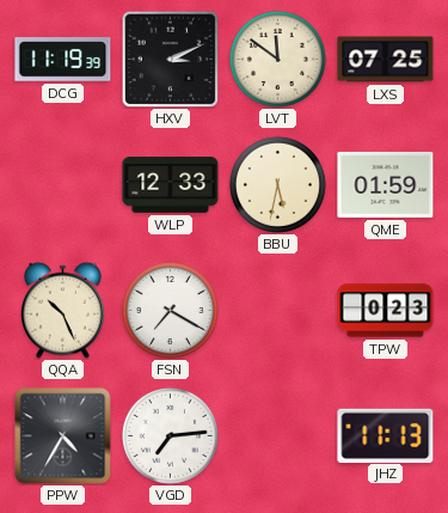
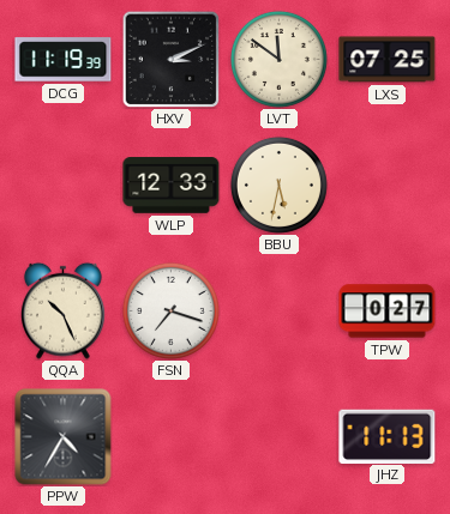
QME: 01:59 -> none
FSN: 7:20 -> 7:18
TPW: 0:23 -> 0:27
VGD: 7:14 -> none
